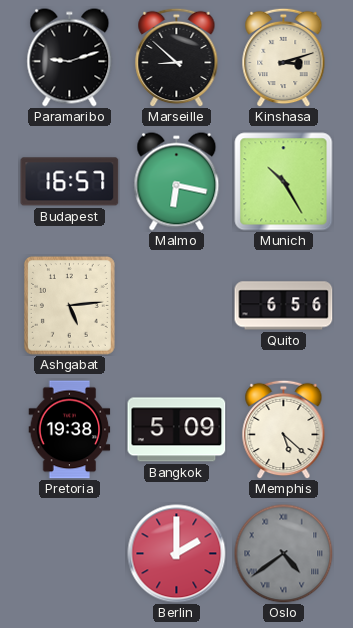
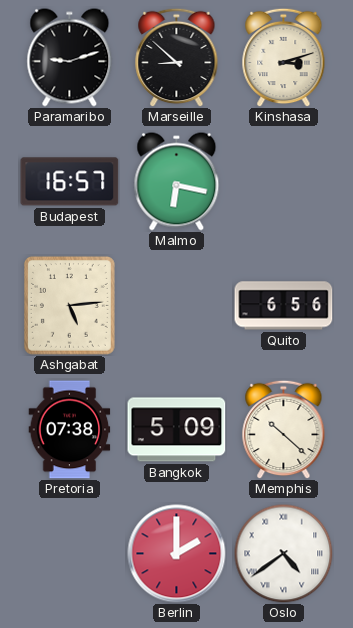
Munich: 10:25 -> none
Pretoria: 19:38 -> 07:38
Memphis: 5:22 -> 10:22
Oslo dial: grey -> white
